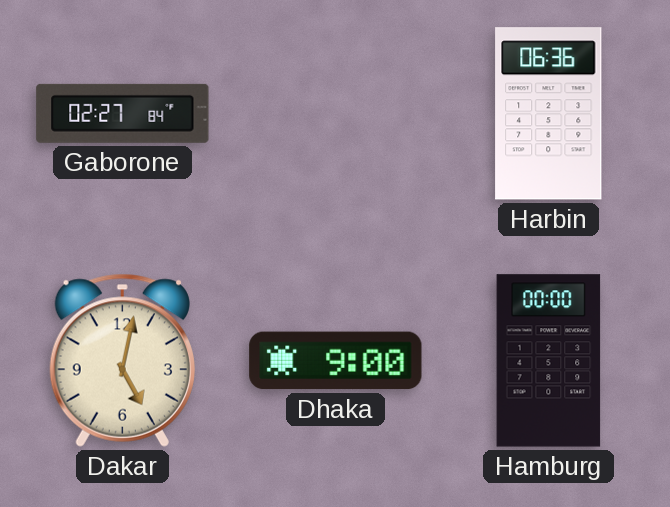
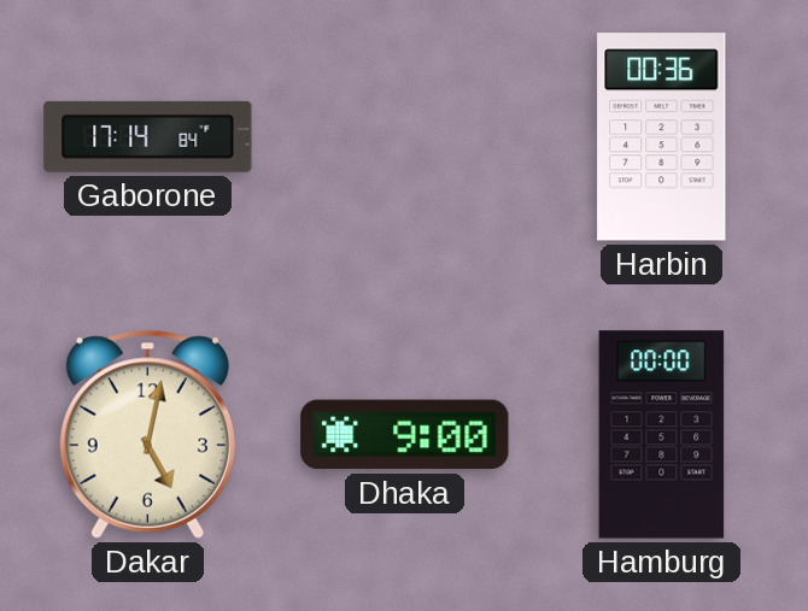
Gaborone: 02:27 -> 17:14
Harbin: 06:36 -> 00:36
